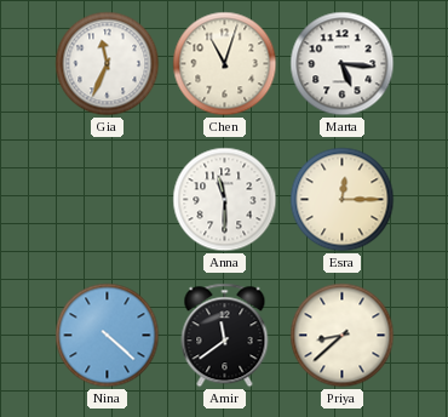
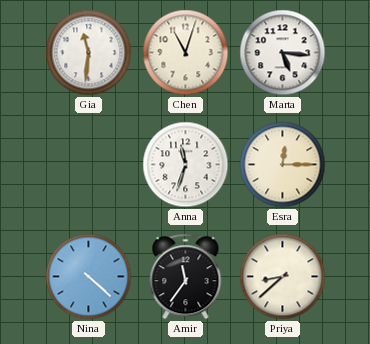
Gia: 11:34 -> 11:31
Anna: 11:30 -> 11:33
Amir: 11:39 -> 11:36
